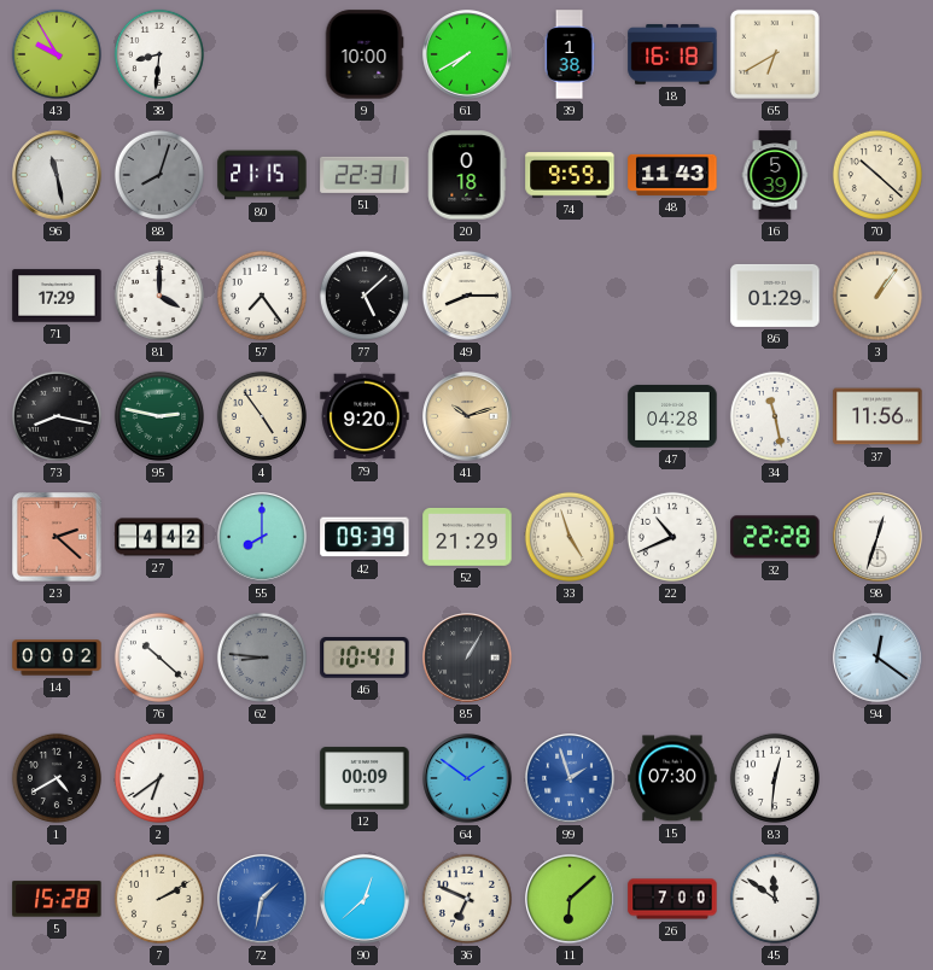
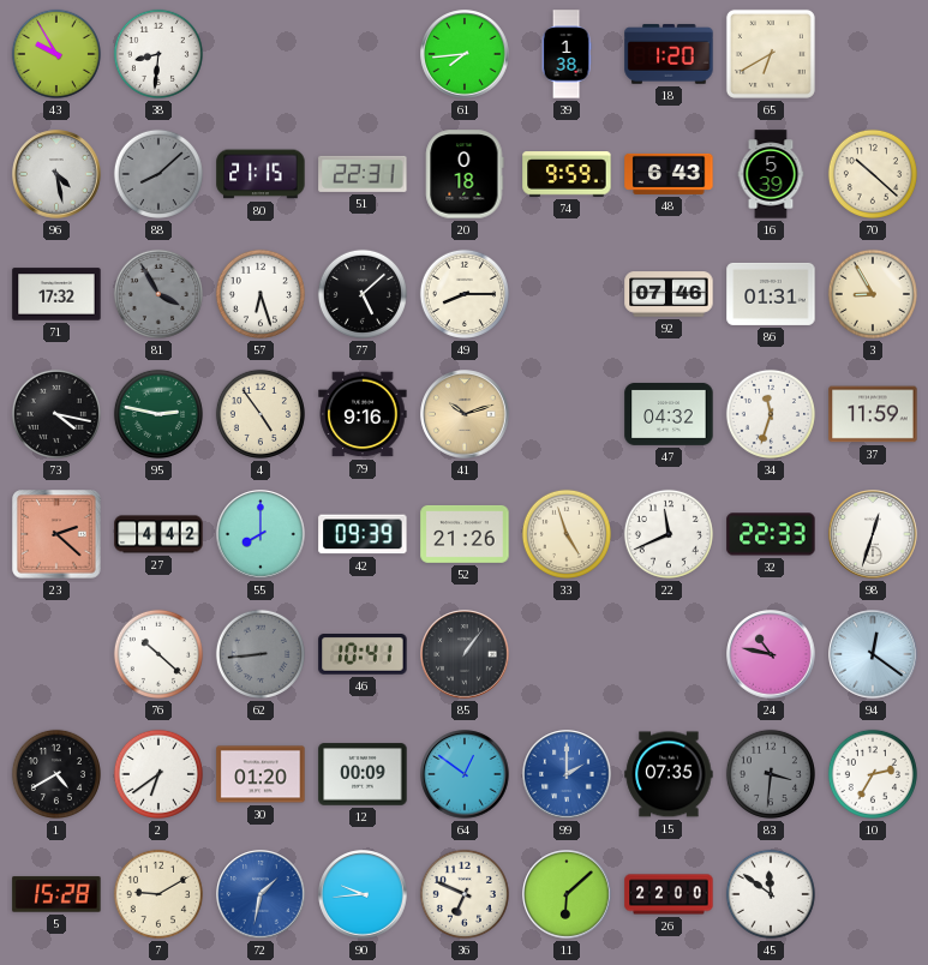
9: 10:00 -> none
61: 7:40 -> 7:44
18: 16:18 -> 1:20
96: 11:28 -> 4:28
88: 8:03 -> 8:08
48: 11:43 -> 6:43
71: 17:29 -> 17:32
81: 4:00 -> 3:55
81 dial: white -> grey
57: 7:24 -> 6:27
92: none -> 07:46
86: 01:29 -> 01:31
3: 1:06 -> 8:55
73: 8:17 -> 4:17
79: 9:20 -> 9:16
47: 04:28 -> 04:32
34: 11:28 -> 11:33
37: 11:56 -> 11:59
52: 21:29 -> 21:26
22: 10:41 -> 11:41
32: 22:28 -> 22:33
14: 00:02 -> none
62: 8:46 -> 8:44
85: 1:05 -> 1:06
24: none -> 10:47
30: none -> 01:20
64: 1:51 -> 12:51
99: 1:57 -> 2:00
15: 07:30 -> 07:35
83: 12:31 -> 3:31
83 dial: white -> grey
10: none -> 2:35
7: 2:10 -> 9:10
90: 12:38 -> 9:44
26: 7:00 -> 22:00
